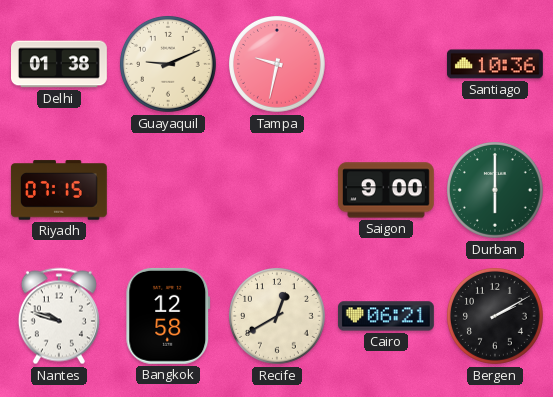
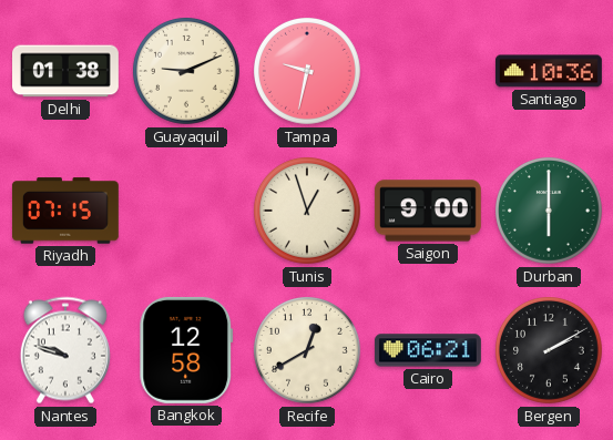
Tunis: none -> 12:57
